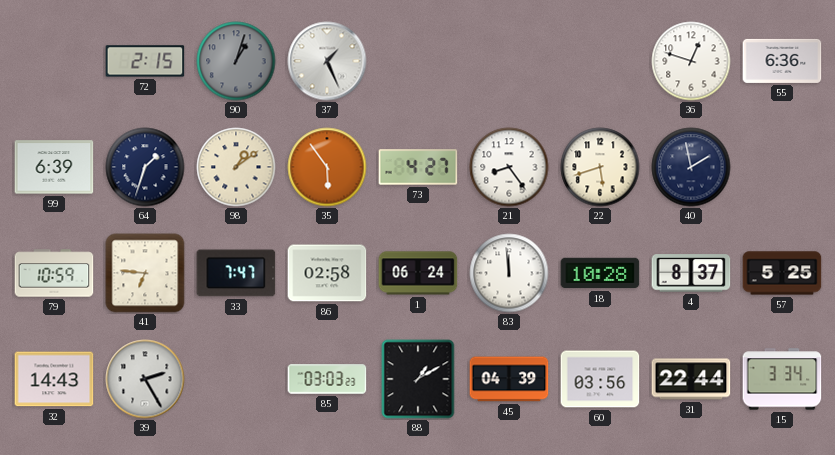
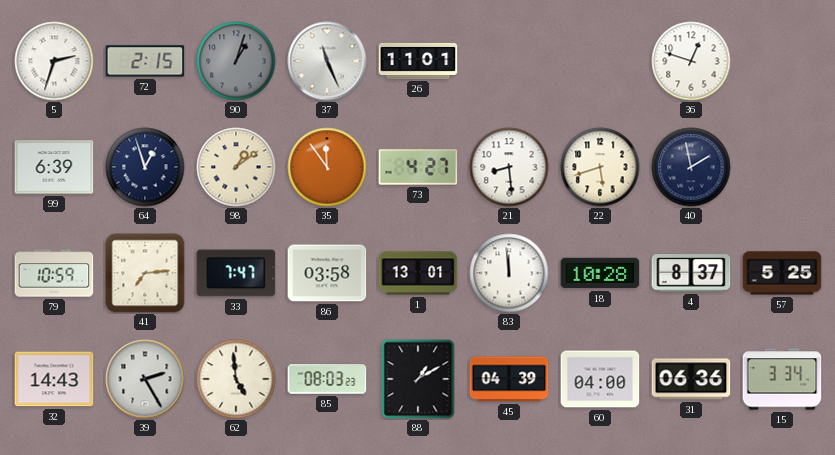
5: none -> 2:33
37: 1:26 -> 11:26
26: none -> 11:01
55: 6:36 -> none
64: 1:33 -> 12:57
35: 5:54 -> 11:54
21: 8:24 -> 8:29
41: 6:46 -> 7:14
86: 02:58 -> 03:58
1: 06:24 -> 13:01
62: none -> 4:59
85: 03:03 -> 08:03
60: 03:56 -> 04:00
31: 22:44 -> 06:36
